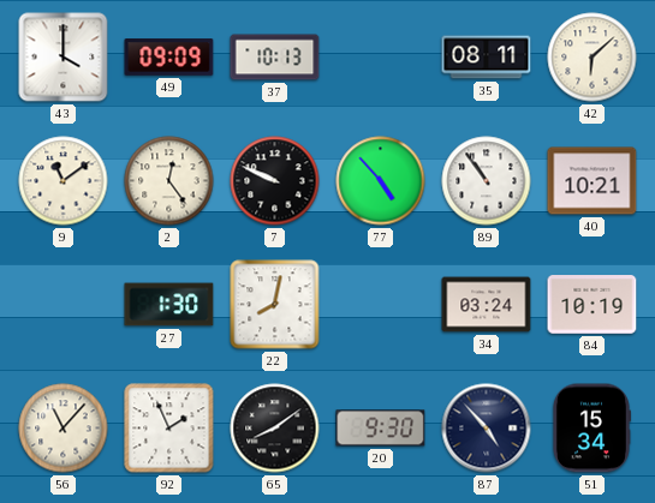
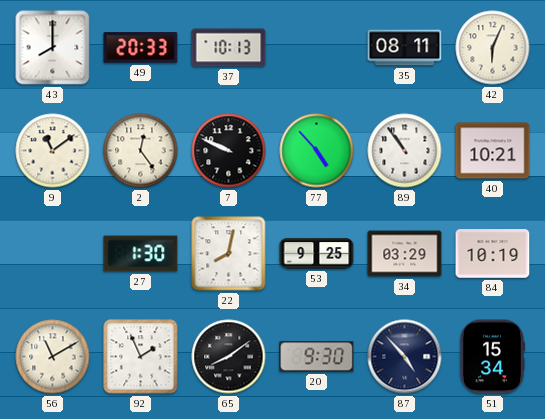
43: 4:00 -> 8:00
49: 09:09 -> 20:33
42: 6:08 -> 6:04
53: none -> 9:25
34: 03:24 -> 03:29
56: 11:07 -> 11:10
